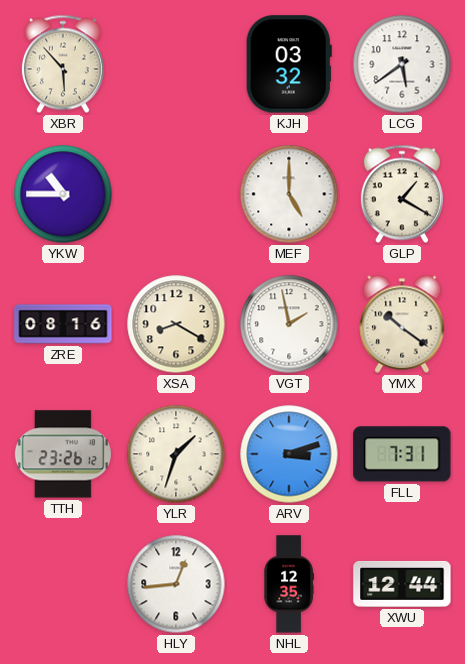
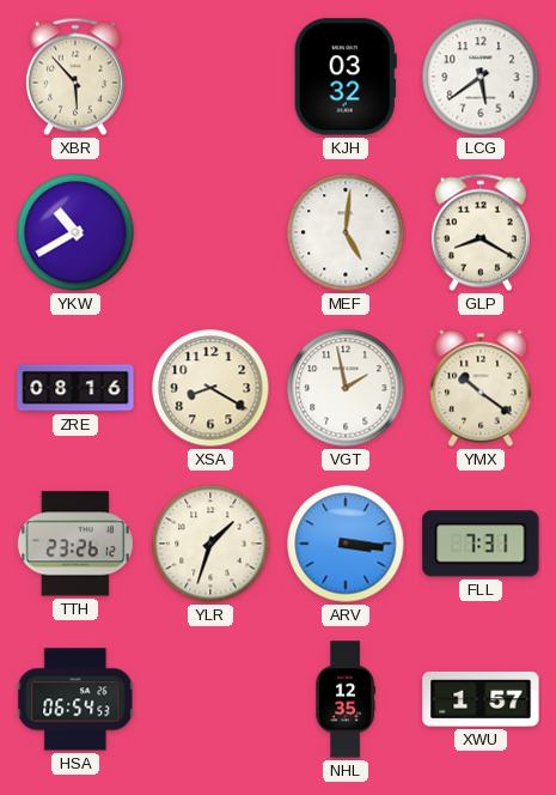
YKW: 10:45 -> 10:40
MEF: 5:00 -> 5:01
GLP: 1:20 -> 8:20
ARV: 3:12 -> 3:16
HSA: none -> 06:54
HLY: 12:44 -> none
XWU: 12:44 -> 1:57
